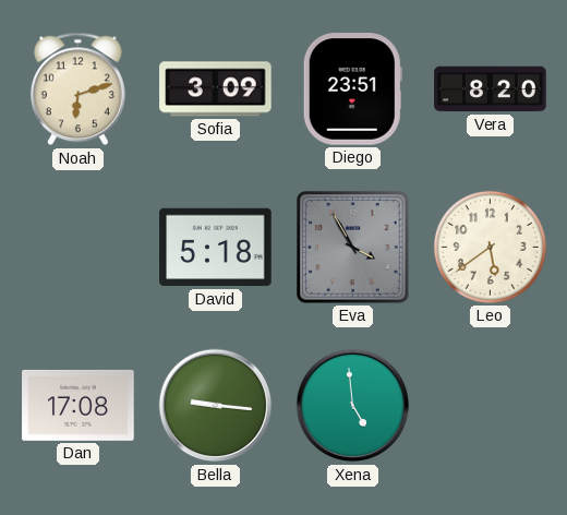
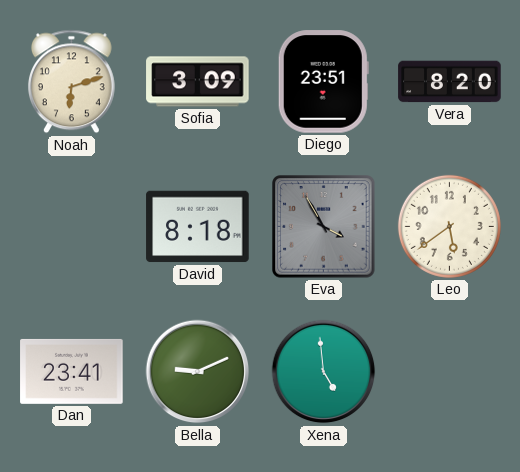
David: 5:18 -> 8:18
Dan: 17:08 -> 23:41
Bella: 9:16 -> 9:11
